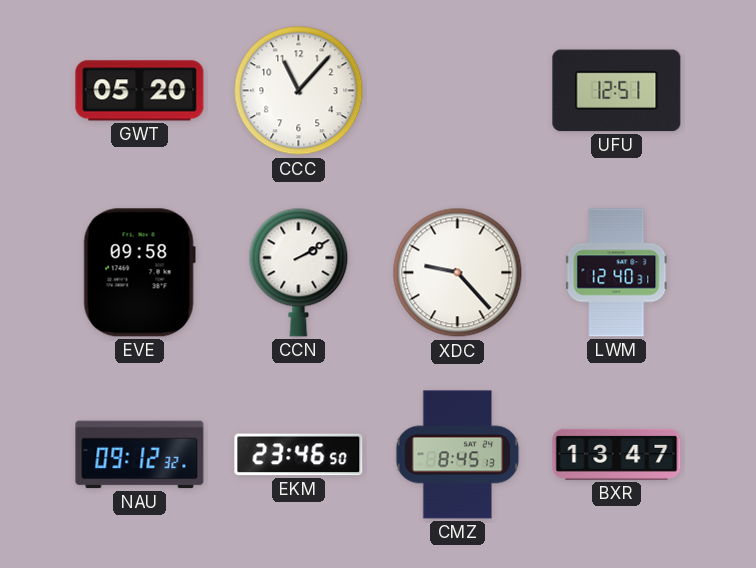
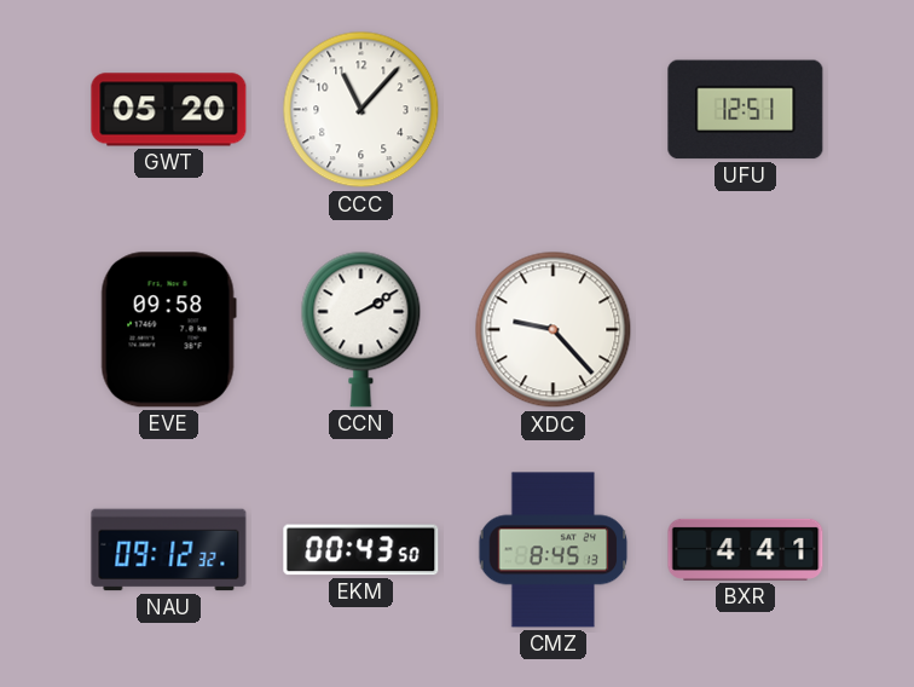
LWM: 12:40 -> none
EKM: 23:46 -> 00:43
BXR: 13:47 -> 4:41
